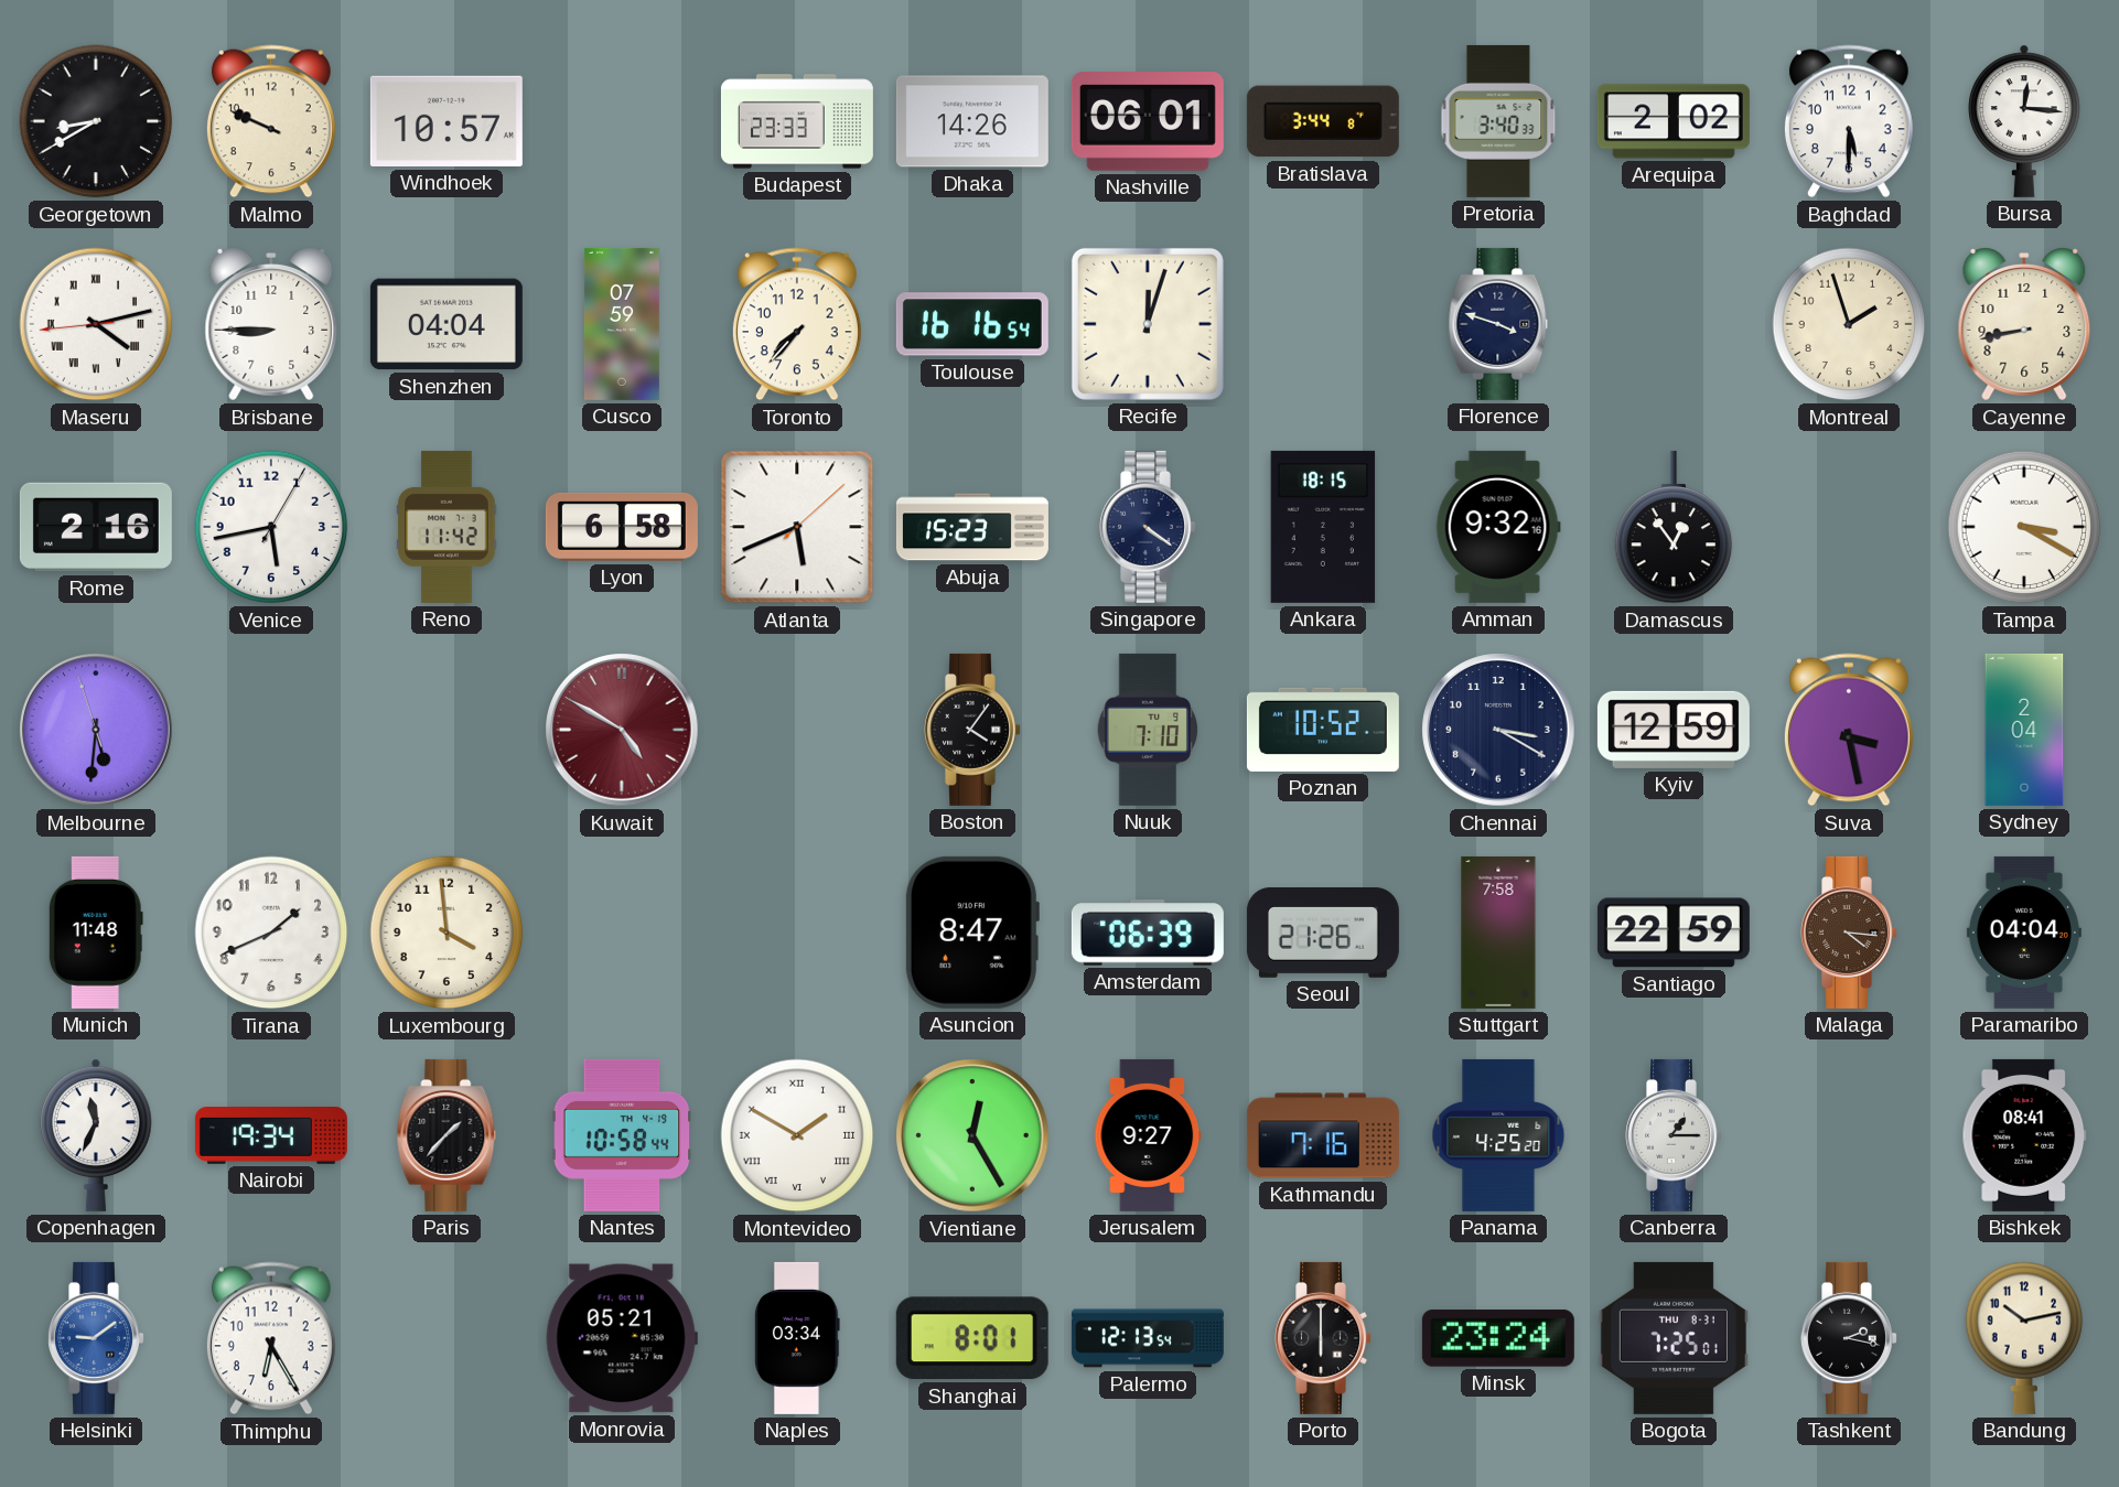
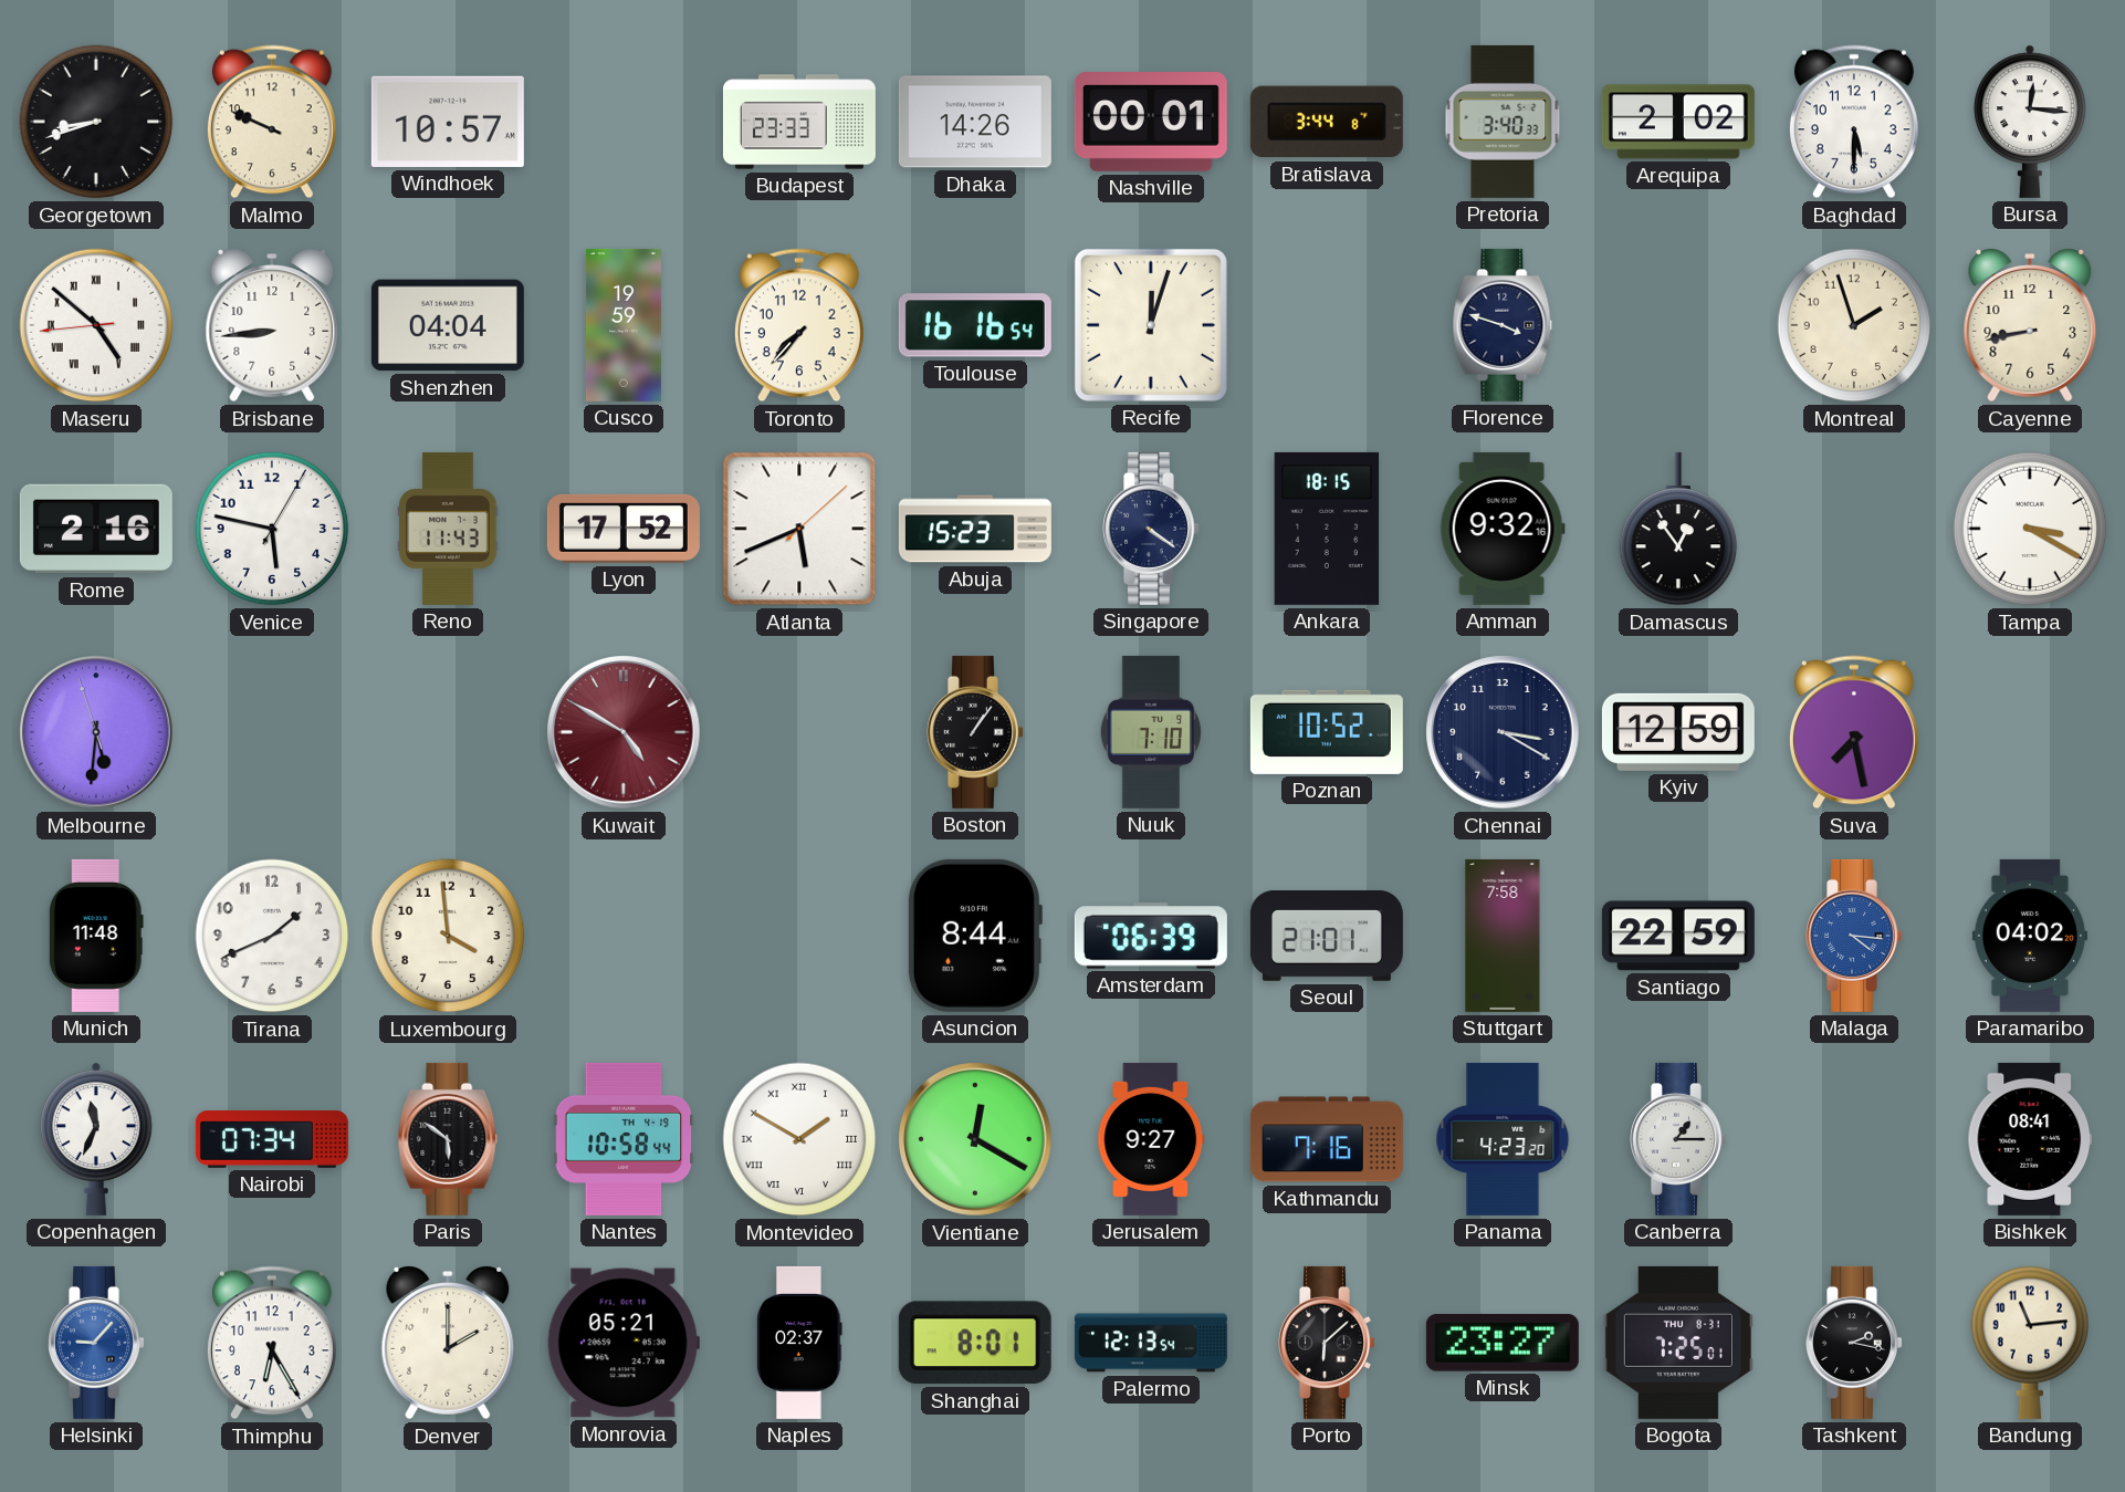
Georgetown: 8:40 -> 8:42
Nashville: 06:01 -> 00:01
Maseru: 4:12 -> 4:51
Brisbane: 8:45 -> 8:44
Cusco: 07:59 -> 19:59
Venice: 5:43 -> 5:47
Reno: 11:42 -> 11:43
Lyon: 6:58 -> 17:52
Boston: 4:06 -> 1:06
Suva: 3:28 -> 7:28
Sydney: 2:04 -> none
Asuncion: 8:47 -> 8:44
Seoul: 21:26 -> 21:01
Malaga dial: brown -> blue
Paramaribo: 04:04 -> 04:02
Nairobi: 19:34 -> 07:34
Paris: 1:37 -> 5:51
Vientiane: 12:25 -> 12:20
Panama: 4:25 -> 4:23
Helsinki: 9:09 -> 9:07
Denver: none -> 2:00
Naples: 03:34 -> 02:37
Porto: 6:00 -> 6:08
Minsk: 23:24 -> 23:27
Bandung: 10:13 -> 11:14
